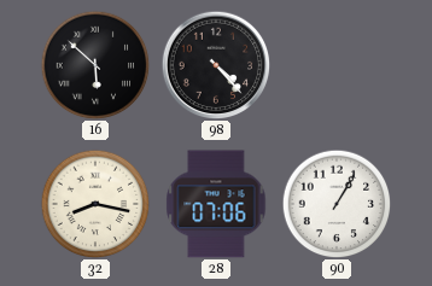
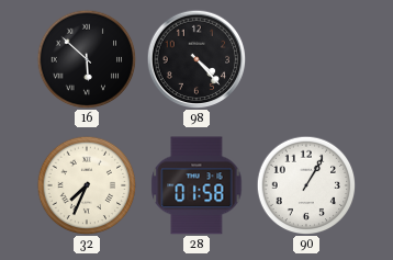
32: 8:17 -> 7:34
28: 07:06 -> 01:58
